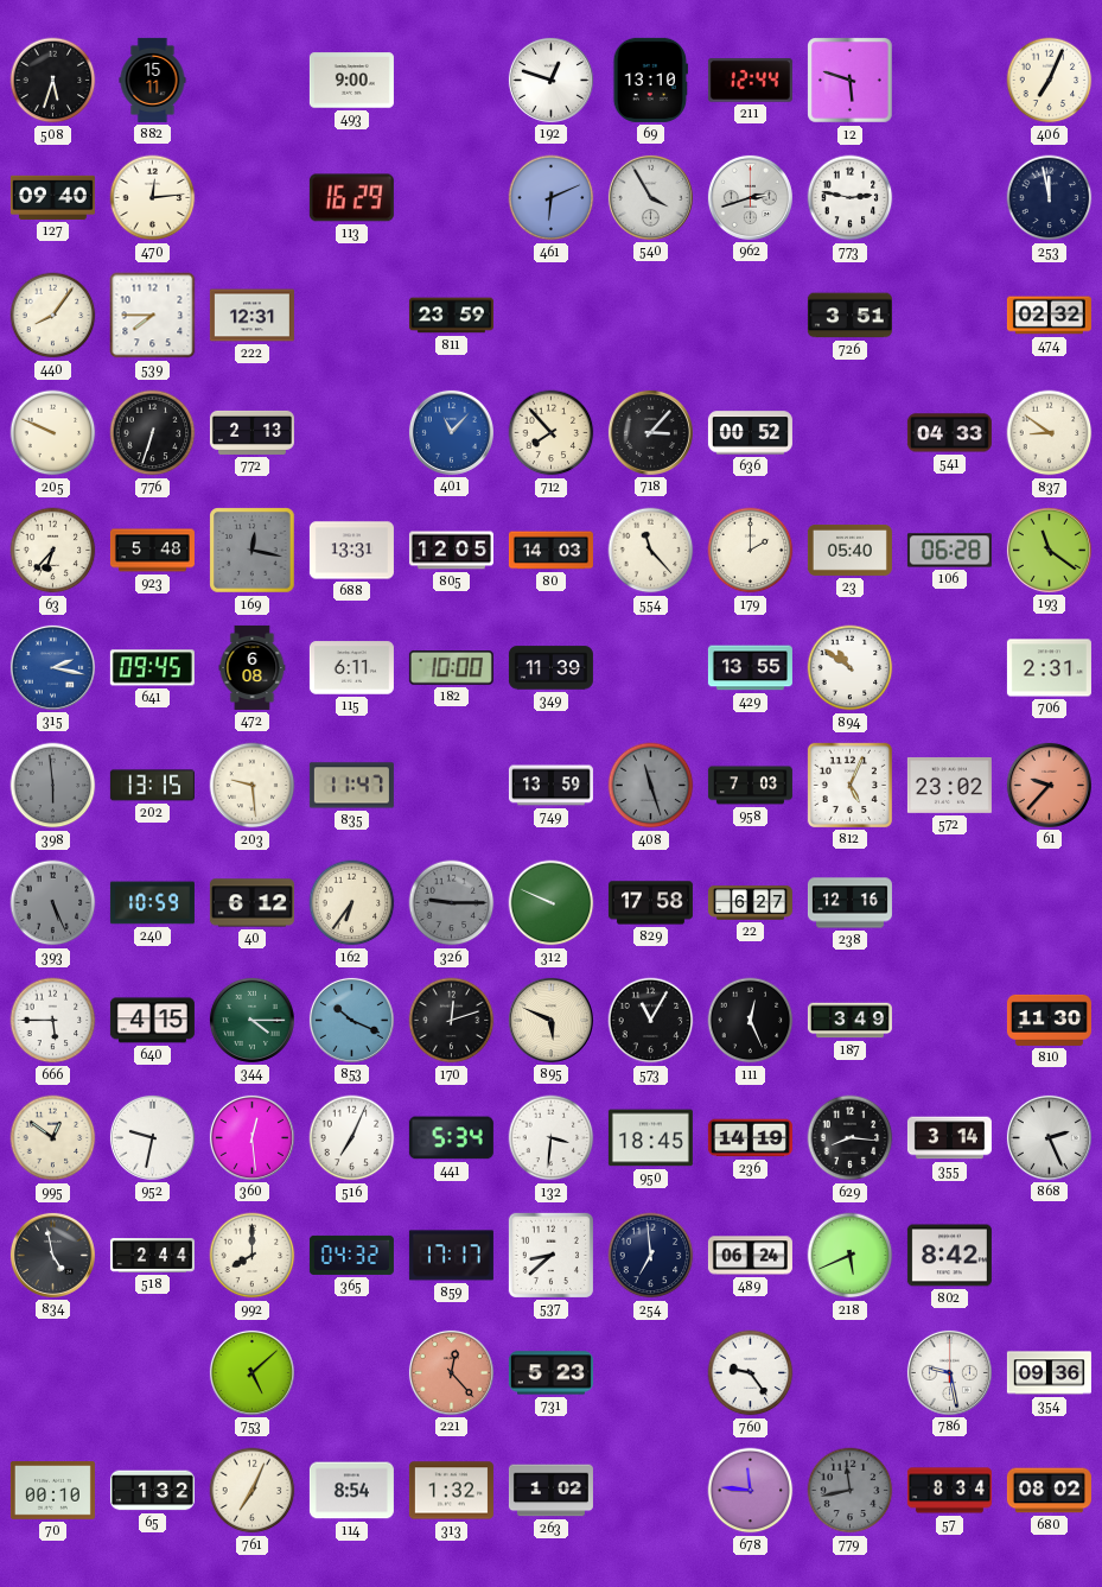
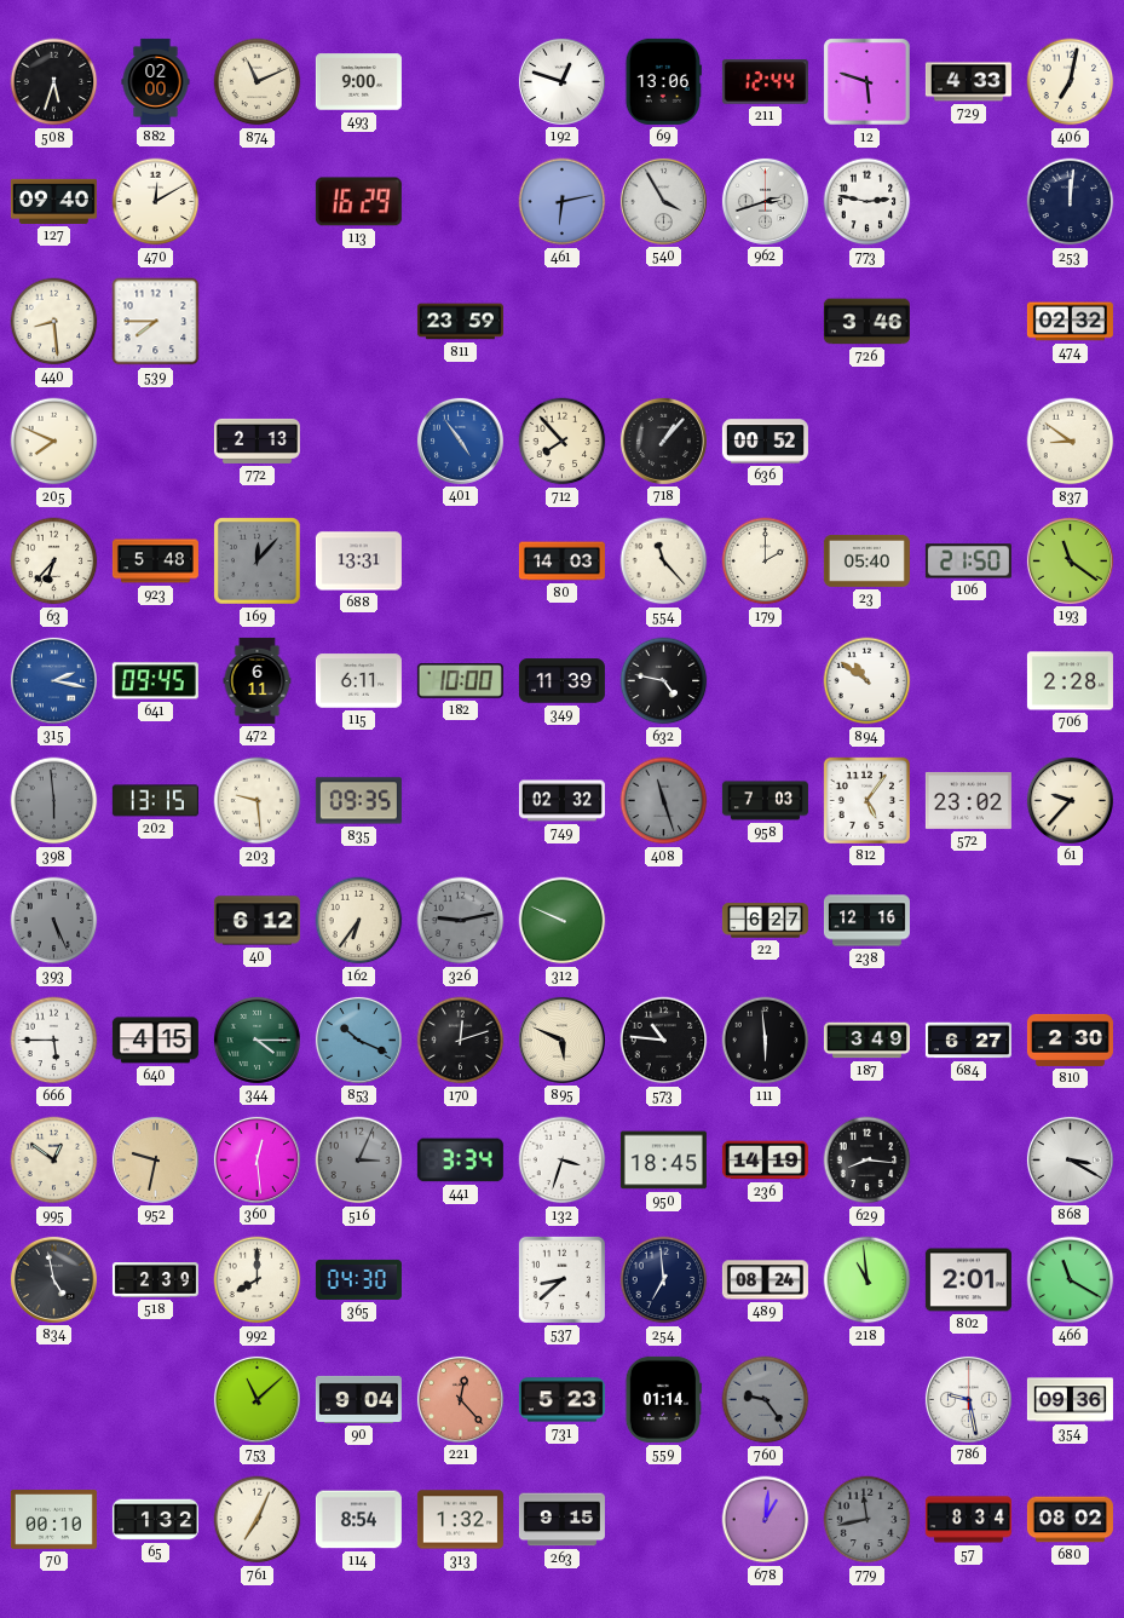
882: 15:11 -> 02:00
874: none -> 11:11
69: 13:10 -> 13:06
729: none -> 4:33
406: 7:04 -> 7:02
470: 12:14 -> 12:10
461: 6:11 -> 6:13
253: 11:58 -> 12:01
440: 8:06 -> 8:29
222: 12:31 -> none
726: 3:51 -> 3:46
205: 9:49 -> 7:49
776: 6:33 -> none
401: 11:07 -> 4:54
718: 3:07 -> 1:07
541: 04:33 -> none
169: 12:17 -> 12:07
805: 12:05 -> none
106: 06:28 -> 21:50
472: 6:08 -> 6:11
632: none -> 4:47
429: 13:55 -> none
706: 2:31 -> 2:28
835: 11:47 -> 09:35
749: 13:59 -> 02:32
812: 5:04 -> 5:06
61 dial: salmon -> cream
240: 10:59 -> none
326: 9:15 -> 9:13
829: 17:58 -> none
573: 11:05 -> 10:46
111: 12:26 -> 5:59
684: none -> 6:27
810: 11:30 -> 2:30
952 dial: white -> champagne
516: 7:04 -> 3:04
516 dial: white -> grey
441: 5:34 -> 3:34
132: 3:31 -> 3:33
355: 3:14 -> none
868: 2:26 -> 3:20
518: 2:44 -> 2:39
365: 04:32 -> 04:30
859: 17:17 -> none
489: 06:24 -> 08:24
218: 5:41 -> 10:59
802: 8:42 -> 2:01
466: none -> 11:20
753: 5:08 -> 11:08
90: none -> 9:04
559: none -> 01:14
760 dial: white -> grey
263: 1:02 -> 9:15
678: 11:46 -> 1:01
